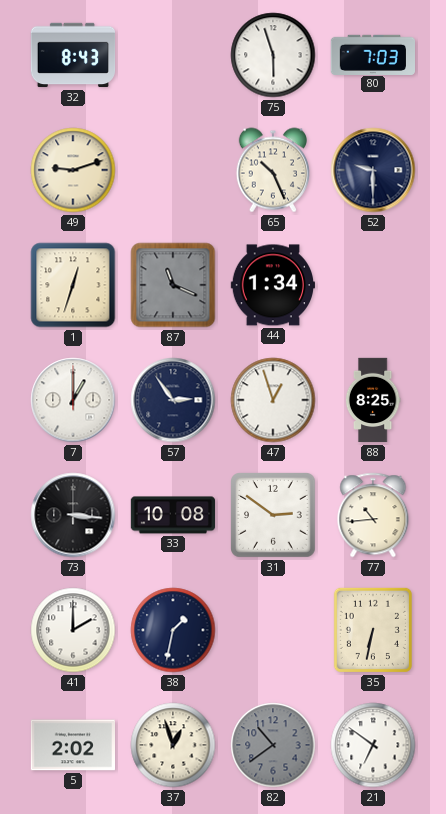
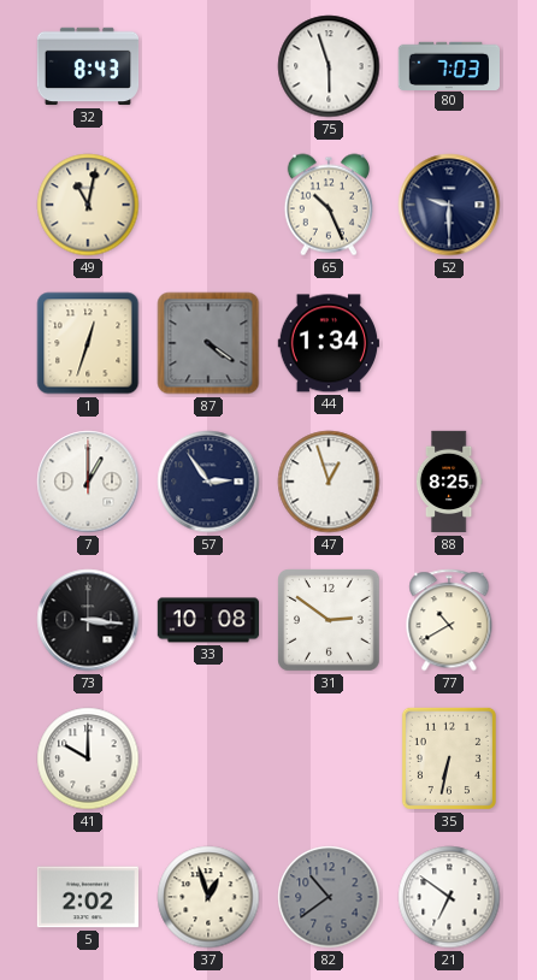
49: 9:12 -> 11:02
87: 11:19 -> 4:21
77: 10:44 -> 10:40
41: 2:00 -> 10:00
38: 1:32 -> none
